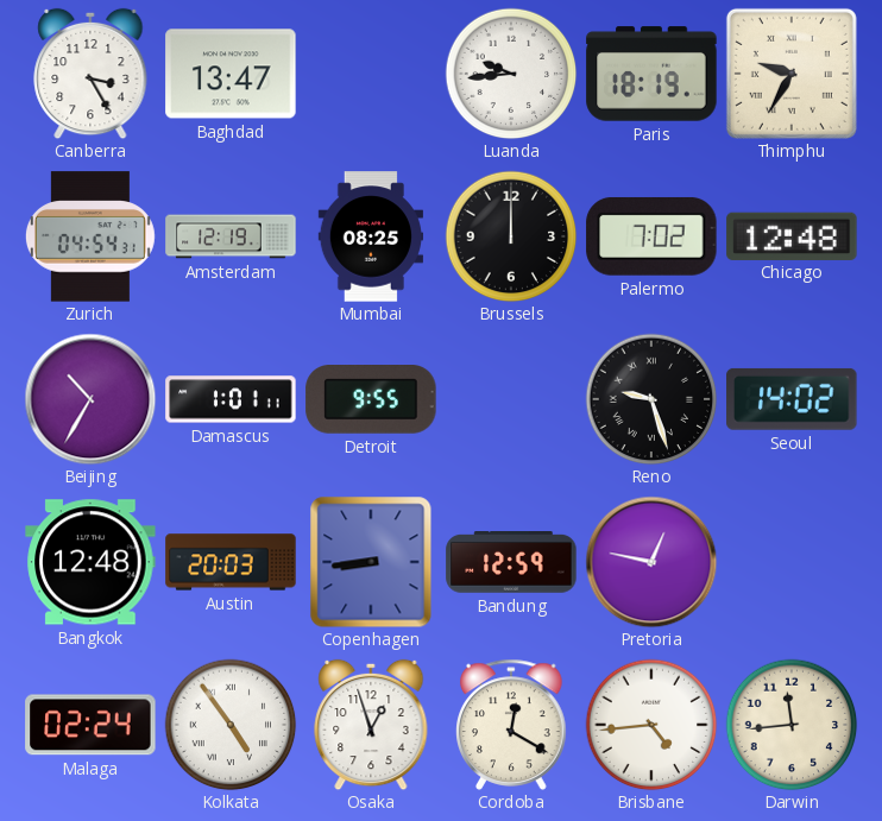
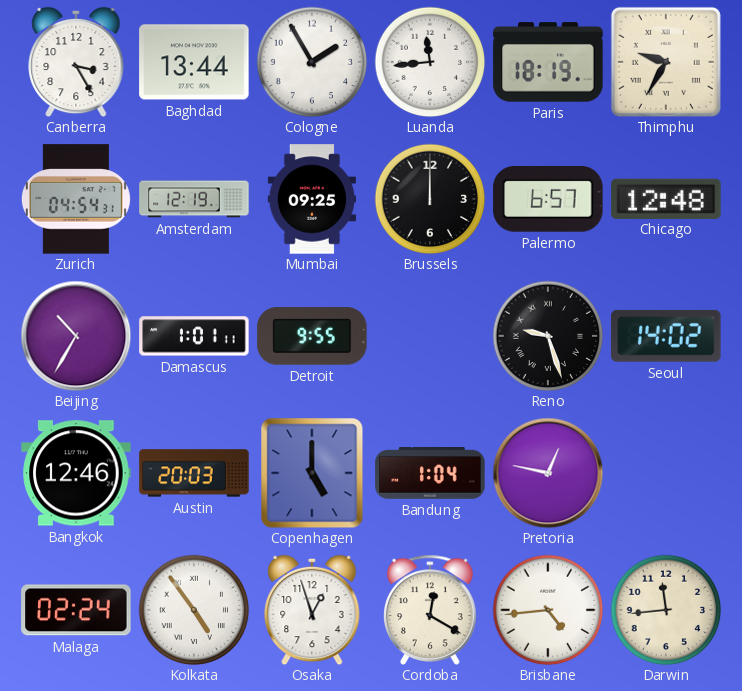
Baghdad: 13:47 -> 13:44
Cologne: none -> 1:55
Luanda: 9:44 -> 11:44
Mumbai: 08:25 -> 09:25
Palermo: 7:02 -> 6:57
Bangkok: 12:48 -> 12:46
Copenhagen: 8:44 -> 5:00
Bandung: 12:59 -> 1:04
